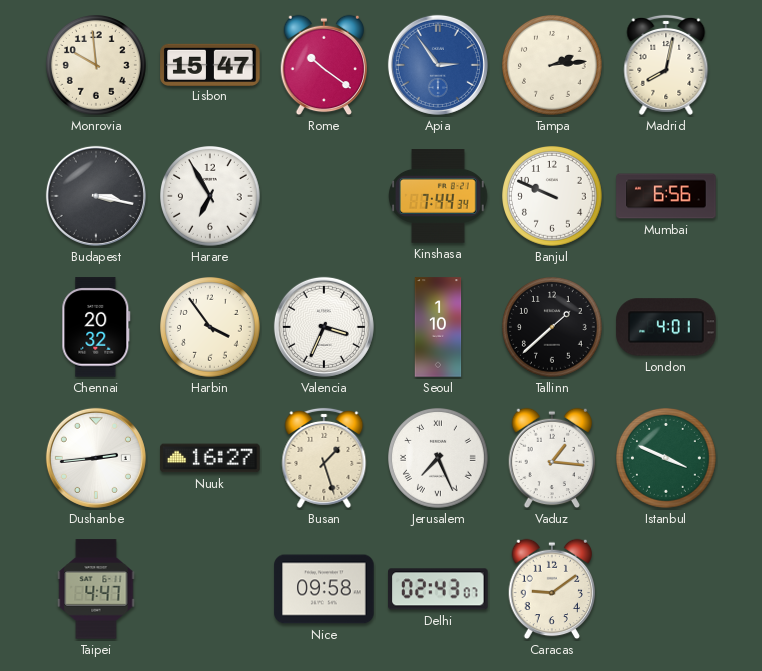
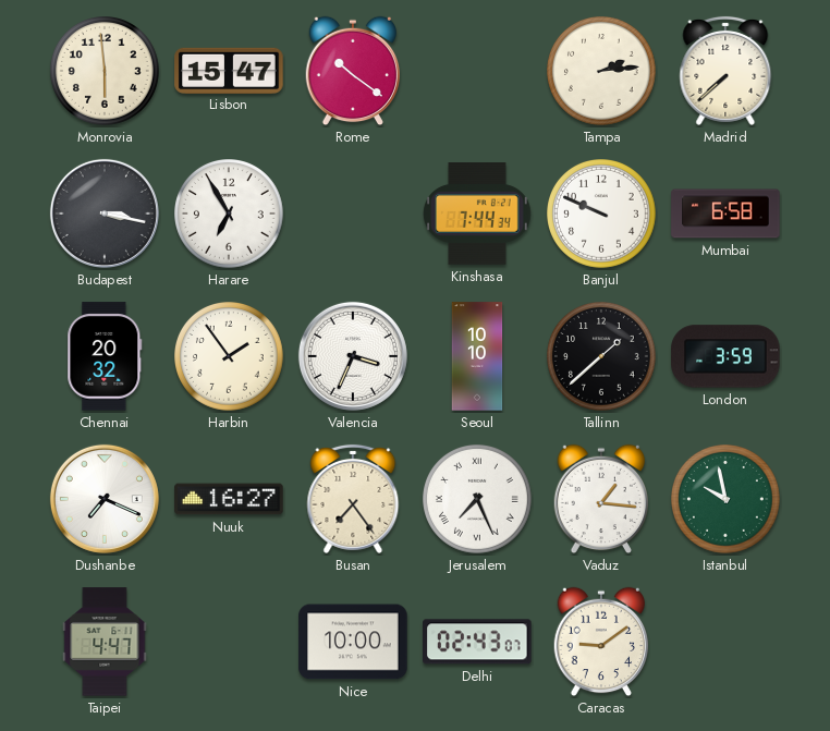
Monrovia: 9:59 -> 5:59
Apia: 2:54 -> none
Madrid: 8:02 -> 7:38
Mumbai: 6:56 -> 6:58
Harbin: 3:54 -> 1:54
Seoul: 1:10 -> 10:10
London: 4:01 -> 3:59
Dushanbe: 2:44 -> 7:19
Busan: 1:27 -> 7:24
Istanbul: 3:49 -> 9:58
Nice: 09:58 -> 10:00
